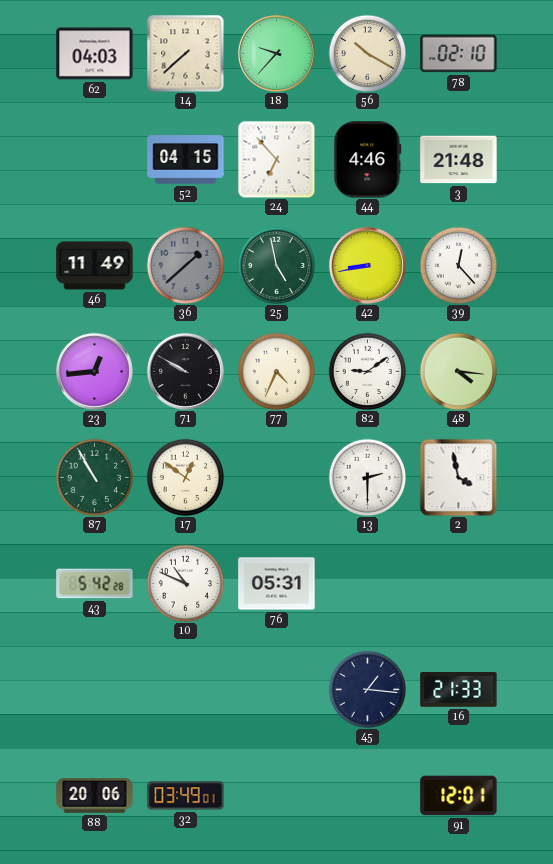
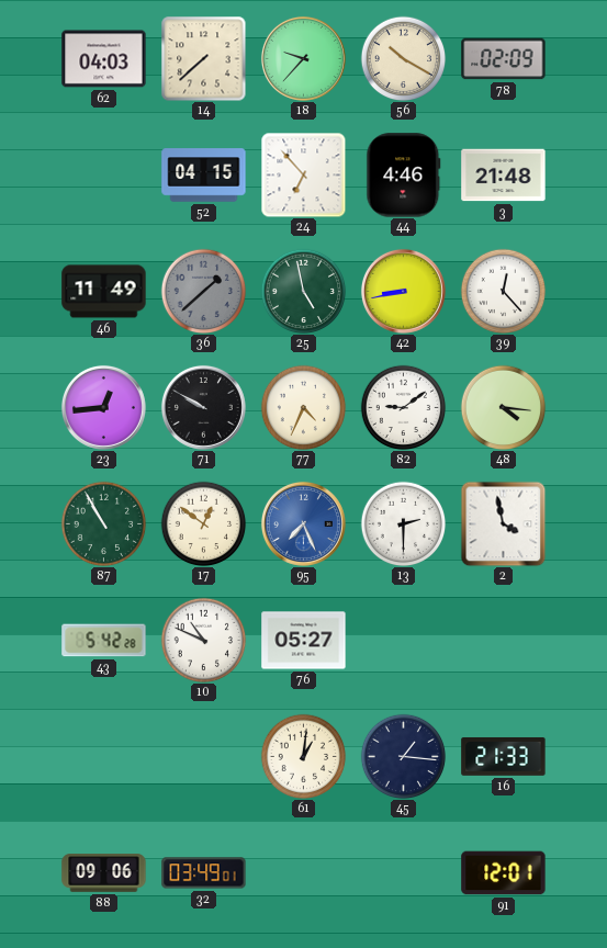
78: 02:10 -> 02:09
95: none -> 7:26
76: 05:31 -> 05:27
61: none -> 1:01
88: 20:06 -> 09:06
